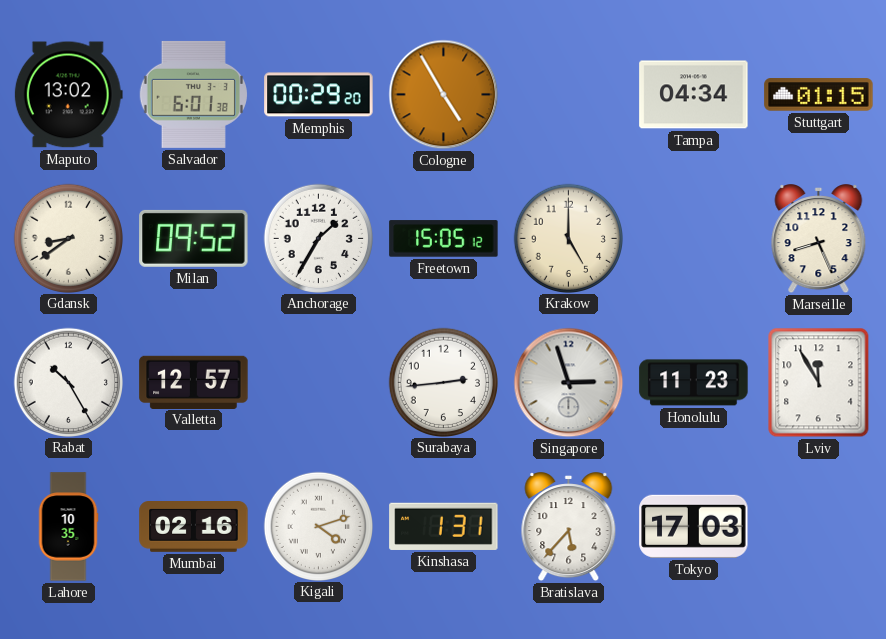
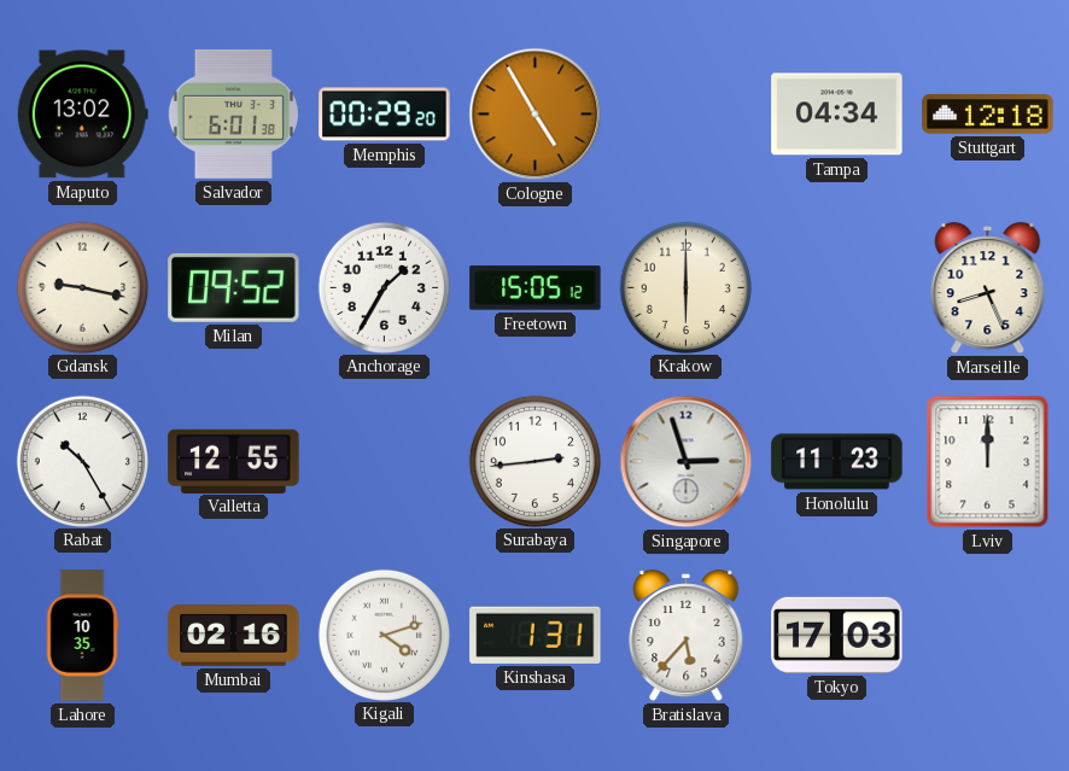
Stuttgart: 01:15 -> 12:18
Gdansk: 8:39 -> 9:17
Krakow: 5:00 -> 6:00
Valletta: 12:57 -> 12:55
Lviv: 11:55 -> 12:00
